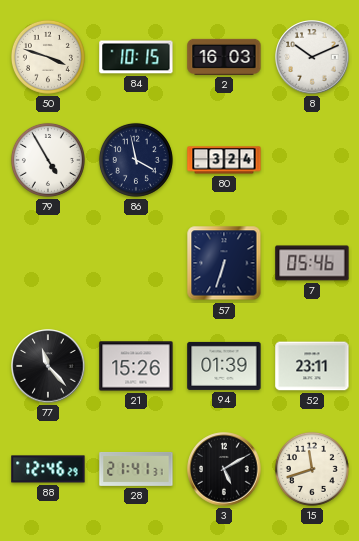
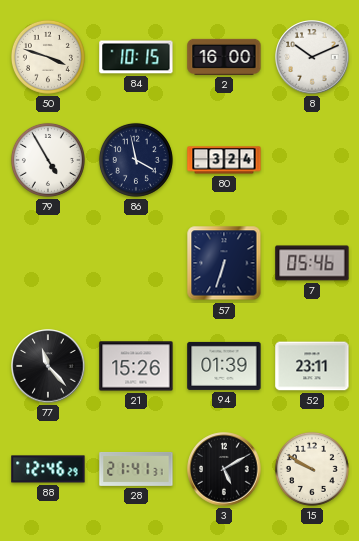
2: 16:03 -> 16:00
15: 11:42 -> 9:50
